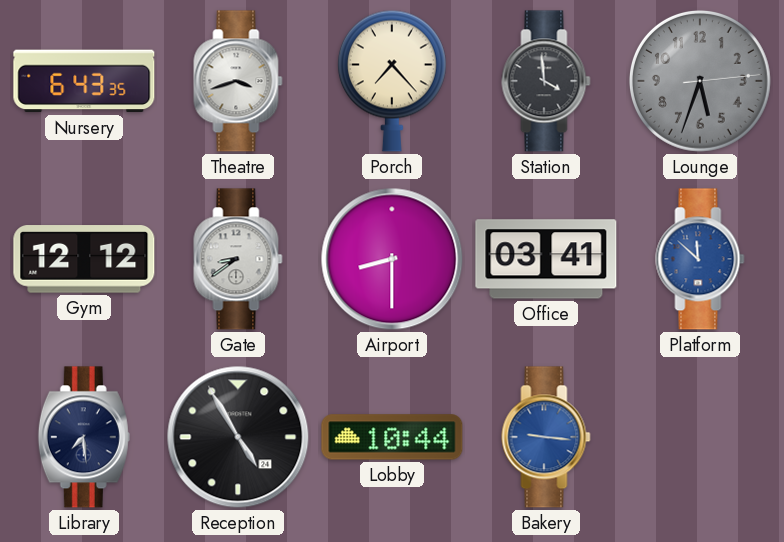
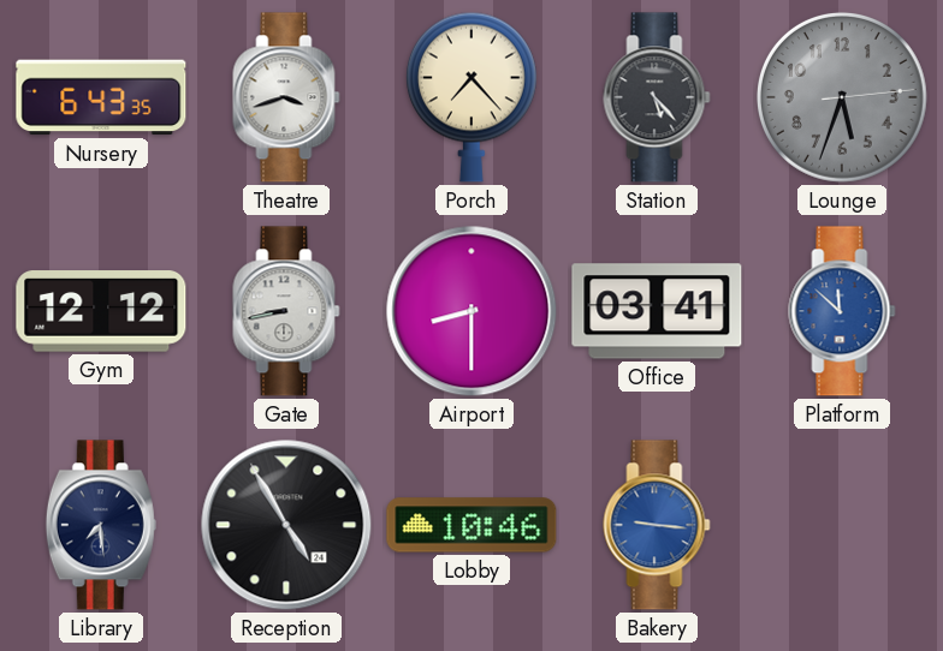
Station: 3:59 -> 5:23
Gate: 8:39 -> 8:43
Lobby: 10:44 -> 10:46
